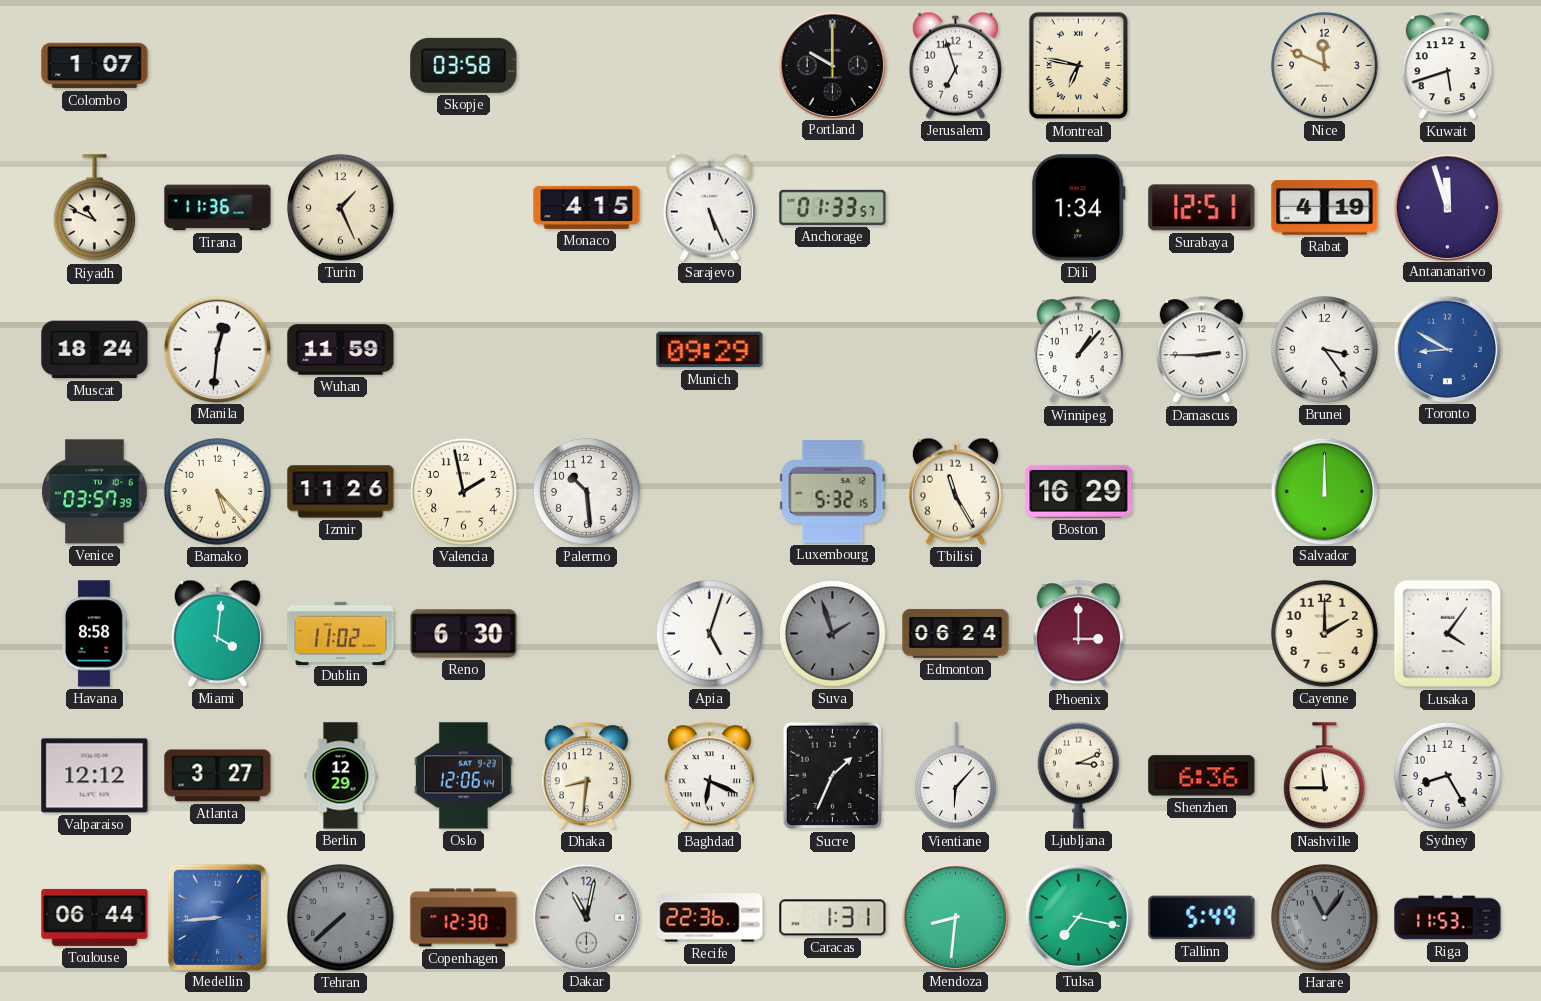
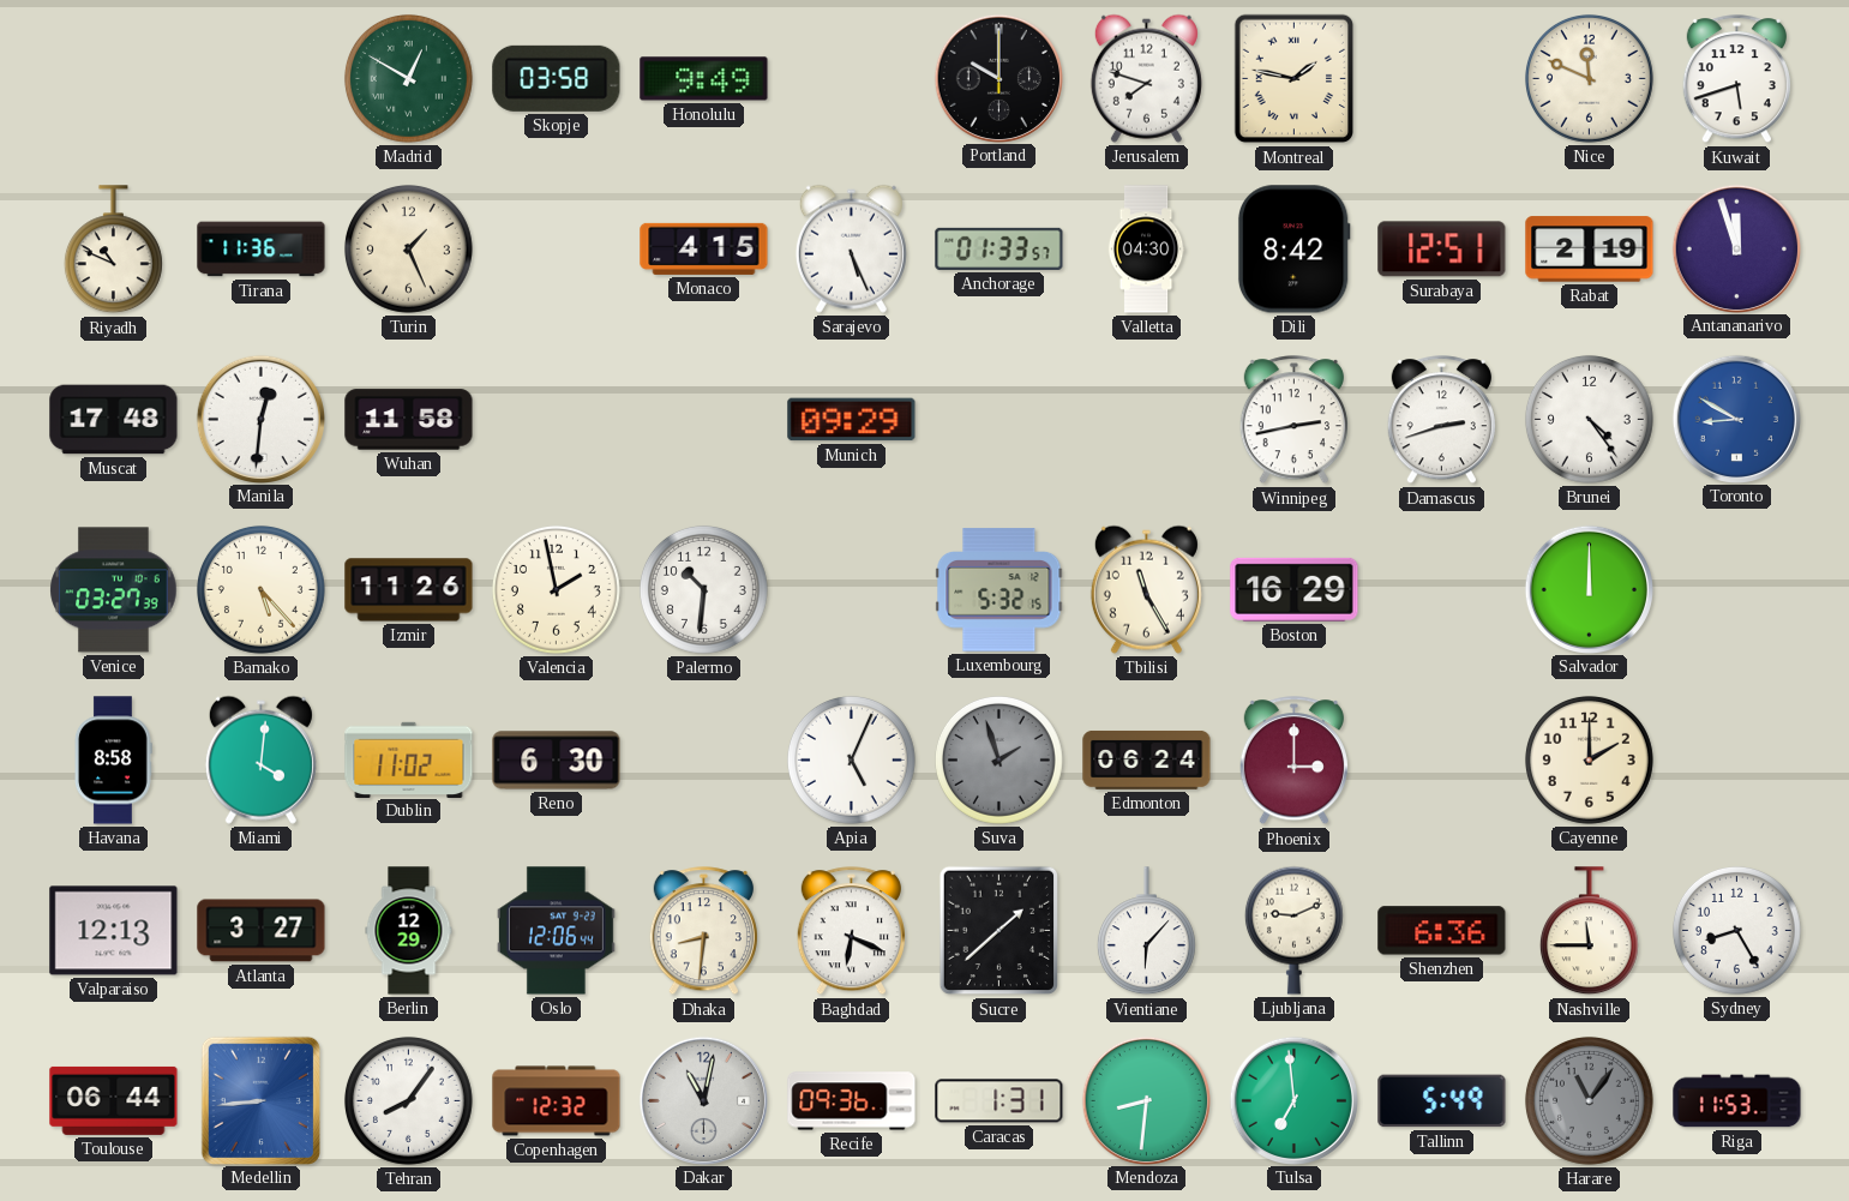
Colombo: 1:07 -> none
Madrid: none -> 12:50
Honolulu: none -> 9:49
Jerusalem: 6:57 -> 7:48
Montreal: 6:47 -> 1:47
Valletta: none -> 04:30
Dili: 1:34 -> 8:42
Rabat: 4:19 -> 2:19
Muscat: 18:24 -> 17:48
Wuhan: 11:59 -> 11:58
Winnipeg: 1:07 -> 2:43
Damascus: 2:45 -> 2:42
Brunei: 3:24 -> 4:24
Venice: 03:57 -> 03:27
Palermo: 10:29 -> 10:31
Apia: 5:03 -> 5:04
Lusaka: 4:06 -> none
Valparaiso: 12:12 -> 12:13
Sucre: 1:34 -> 1:38
Ljubljana: 3:11 -> 9:11
Tehran: 7:38 -> 8:06
Tehran dial: grey -> white
Copenhagen: 12:30 -> 12:32
Recife: 22:36 -> 09:36
Tulsa: 7:17 -> 6:59
